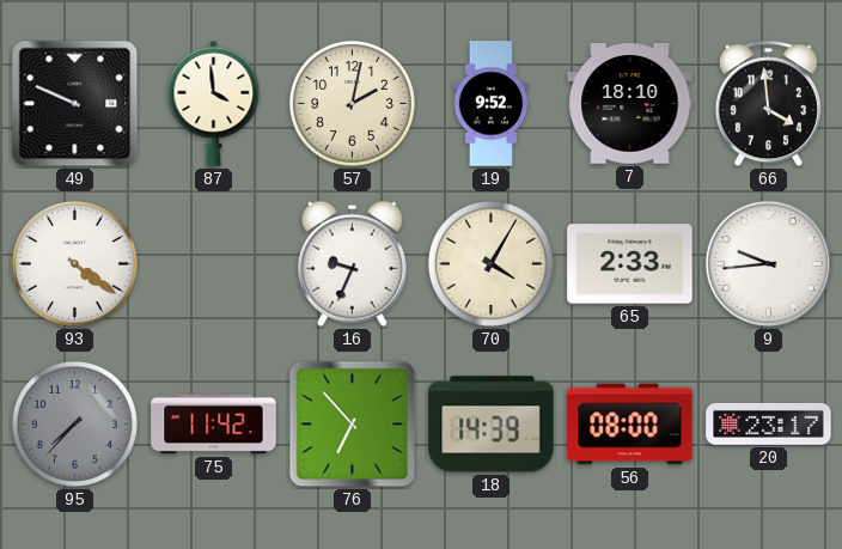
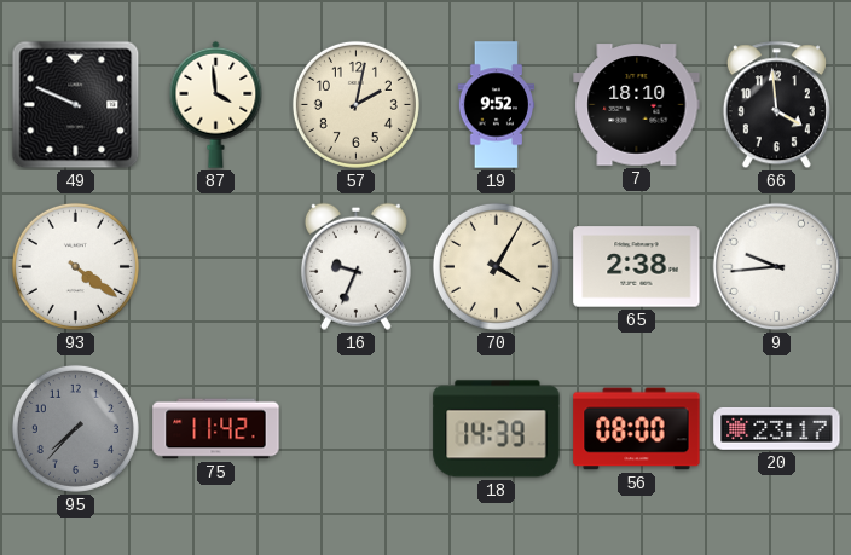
65: 2:33 -> 2:38
76: 6:53 -> none
